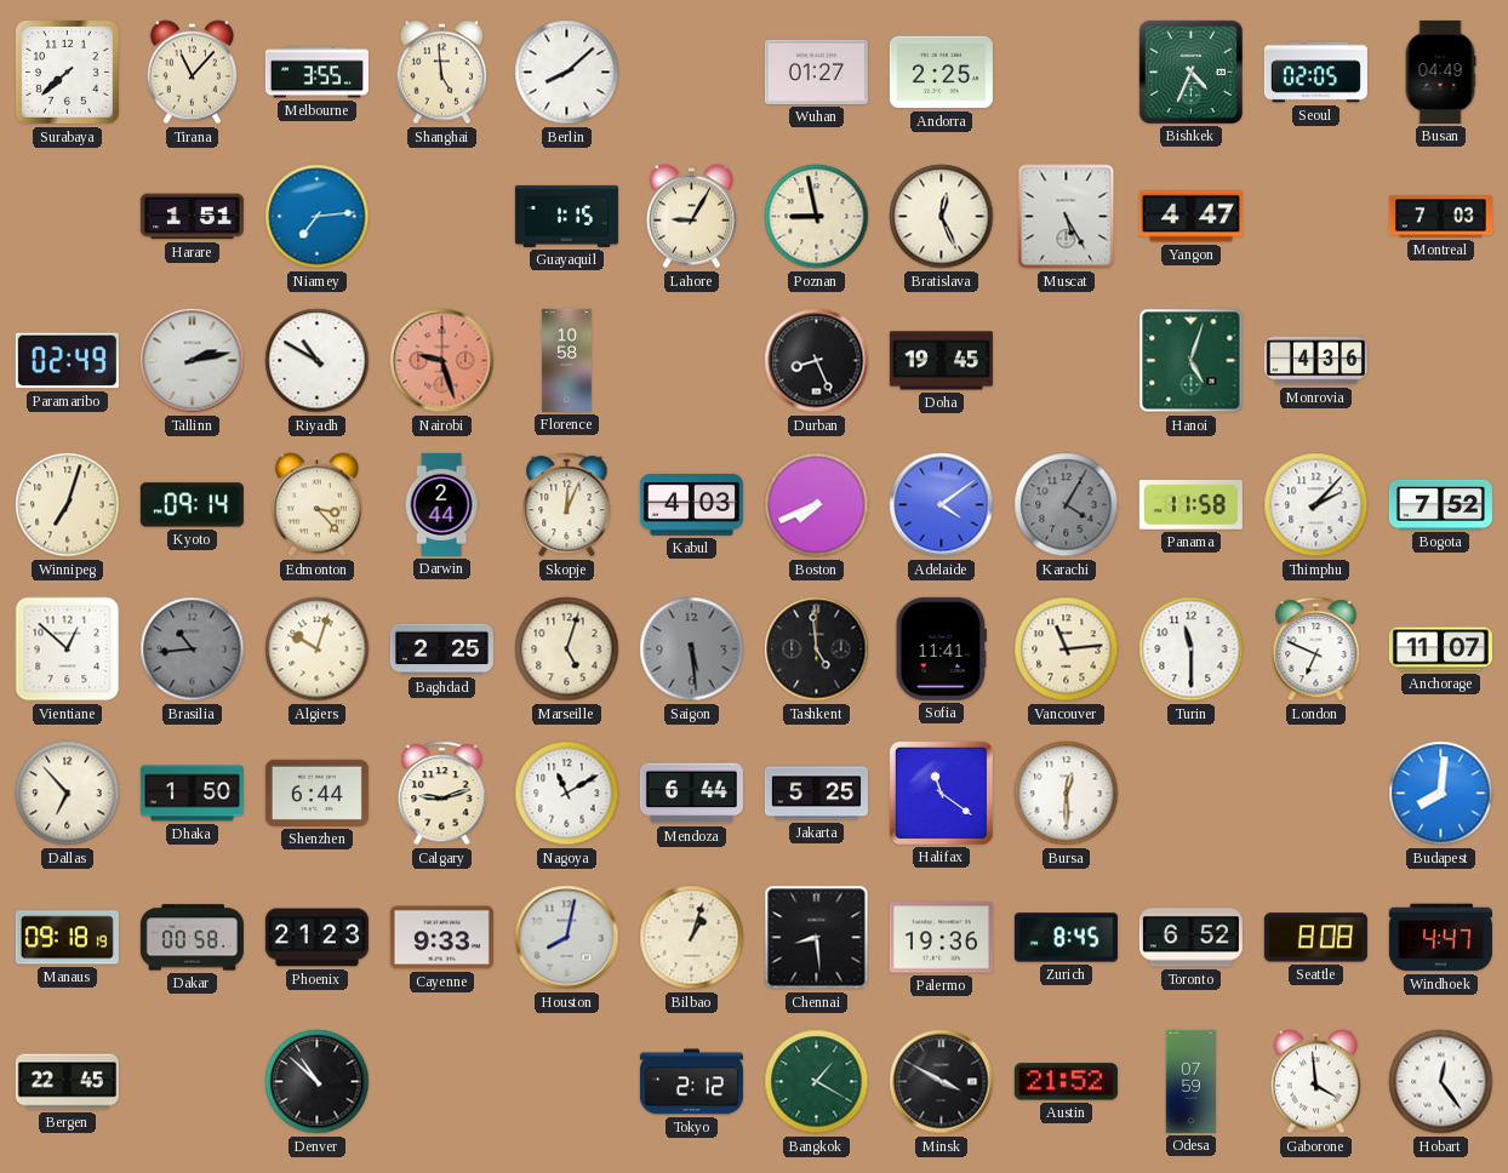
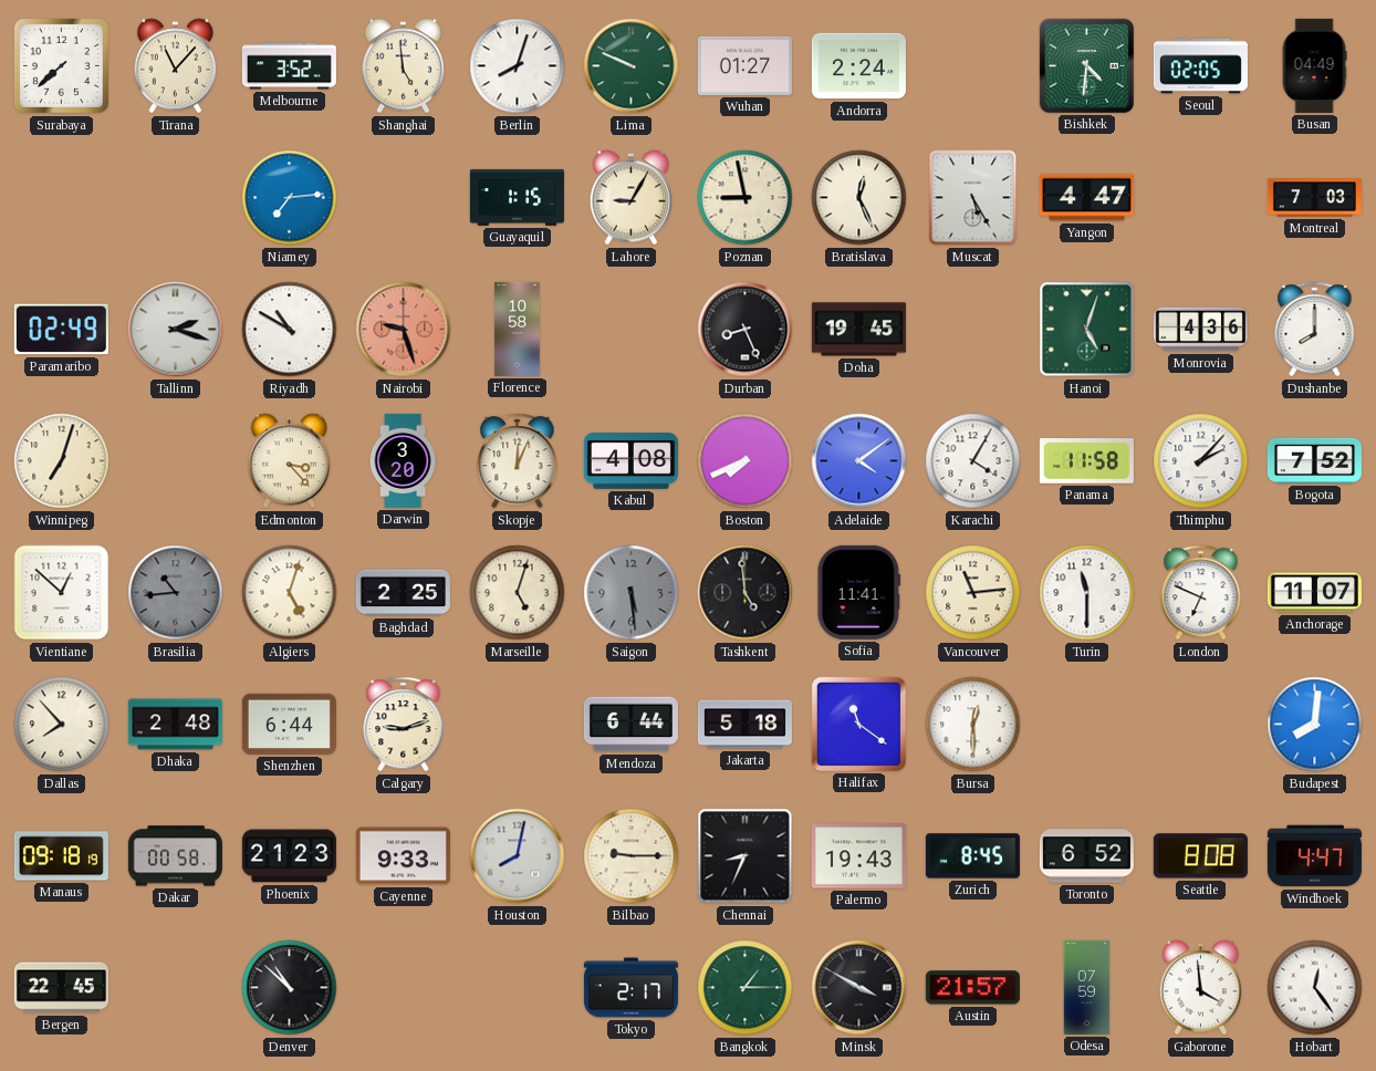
Melbourne: 3:55 -> 3:52
Berlin: 8:08 -> 8:03
Lima: none -> 9:49
Andorra: 2:25 -> 2:24
Bishkek: 4:34 -> 4:31
Harare: 1:51 -> none
Tallinn: 2:13 -> 2:18
Dushanbe: none -> 8:00
Kyoto: 09:14 -> none
Darwin: 2:44 -> 3:20
Kabul: 4:03 -> 4:08
Karachi dial: grey -> white
Algiers: 10:03 -> 5:03
Dallas: 6:53 -> 7:53
Dhaka: 1:50 -> 2:48
Nagoya: 11:10 -> none
Jakarta: 5:25 -> 5:18
Bilbao: 1:03 -> 9:15
Chennai: 8:29 -> 8:34
Palermo: 19:36 -> 19:43
Tokyo: 2:12 -> 2:17
Bangkok: 1:20 -> 1:15
Austin: 21:52 -> 21:57
